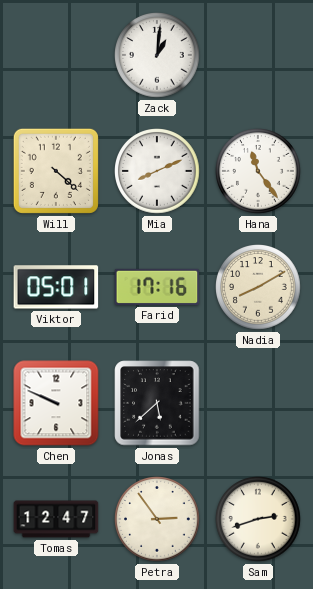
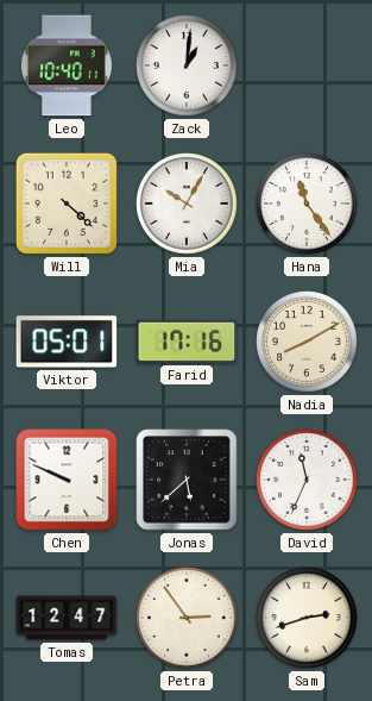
Leo: none -> 10:40
Mia: 8:11 -> 10:05
David: none -> 11:34
